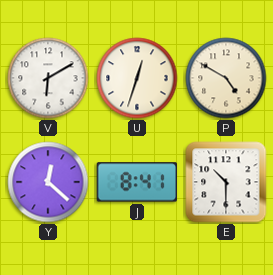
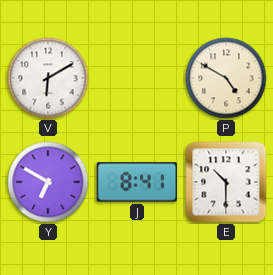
U: 12:33 -> none
Y: 12:22 -> 6:50
